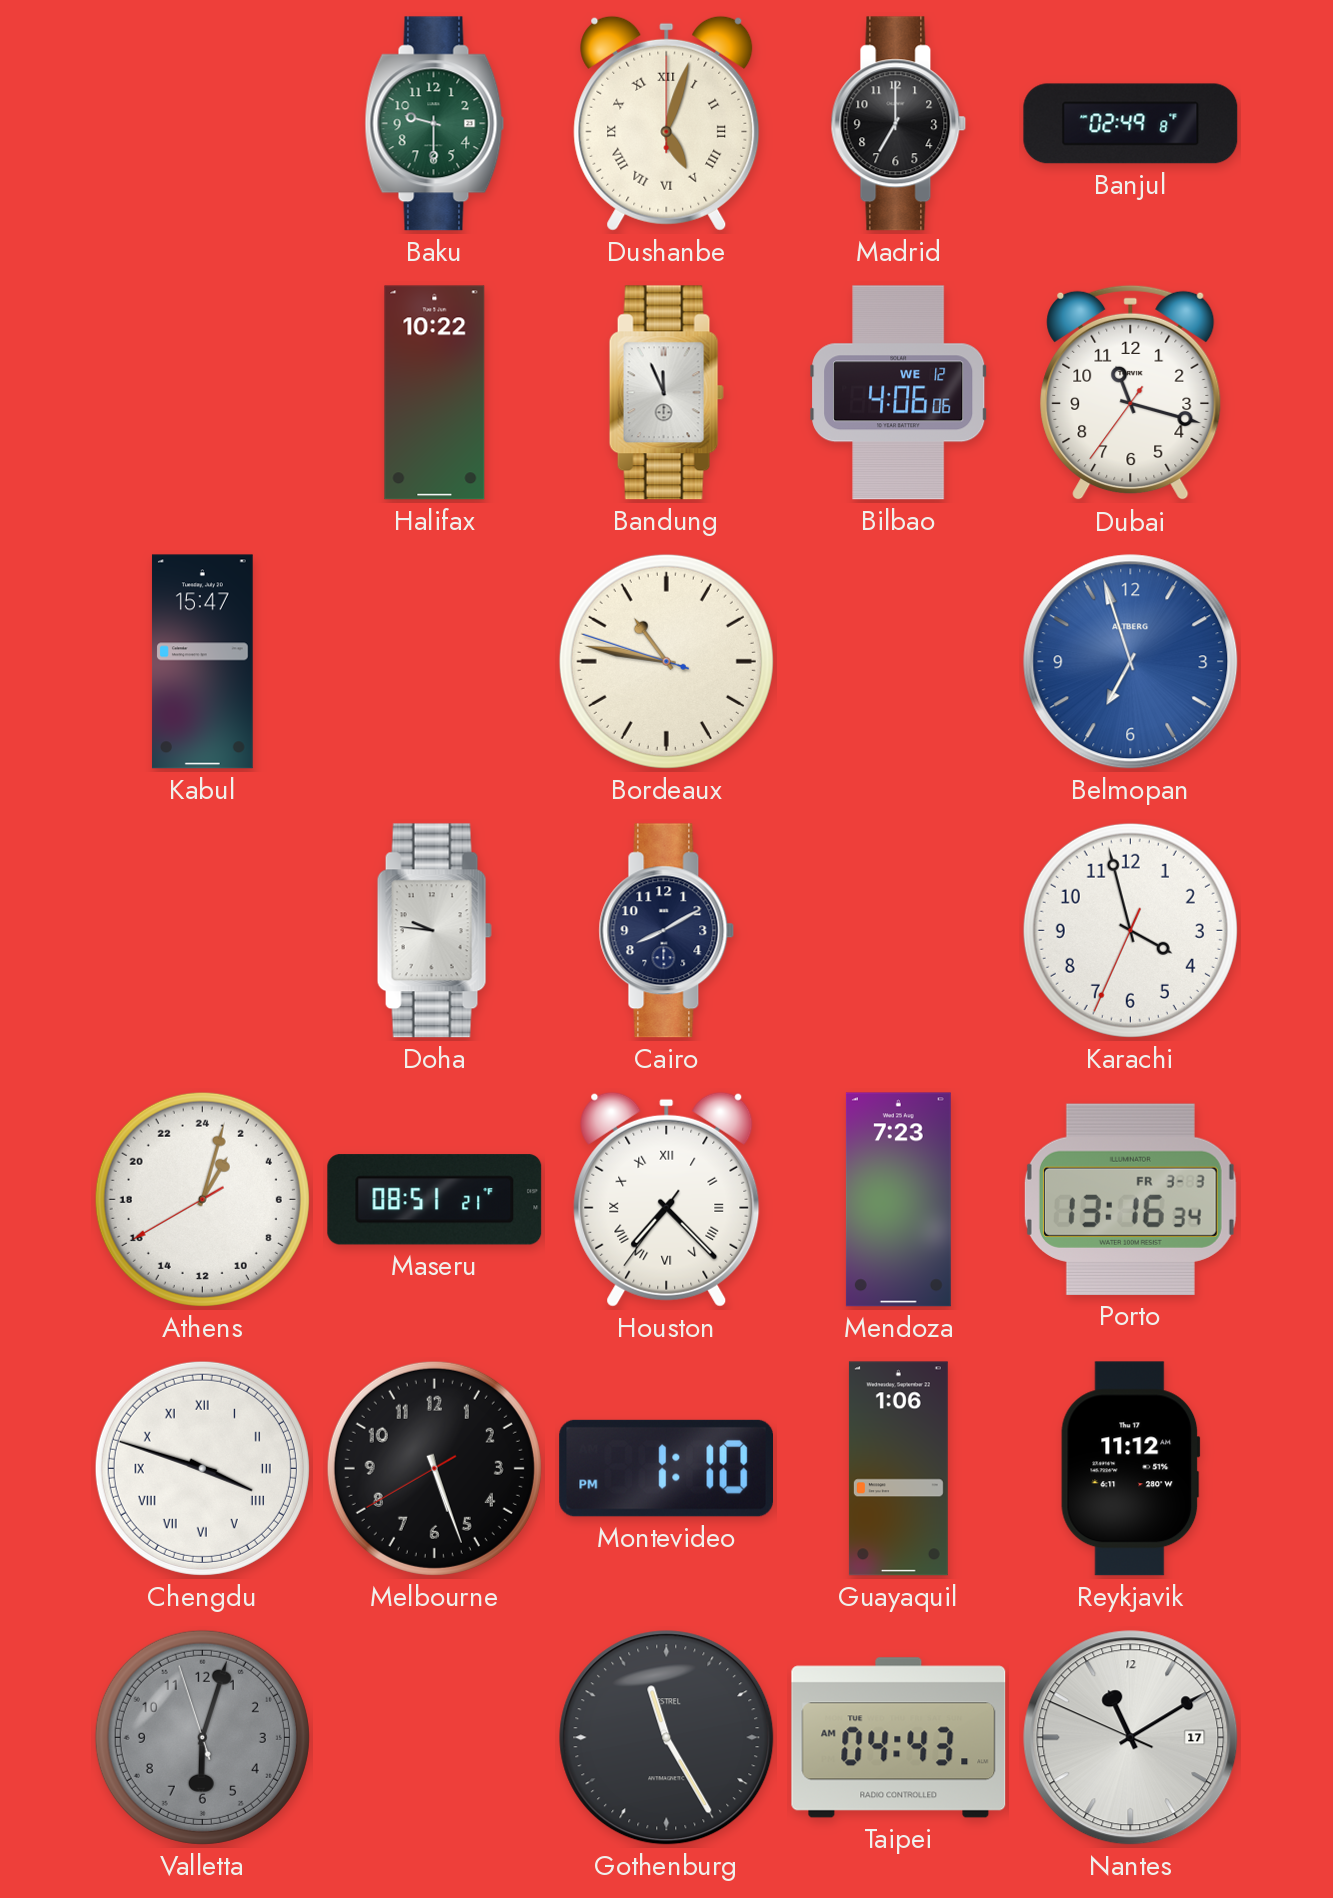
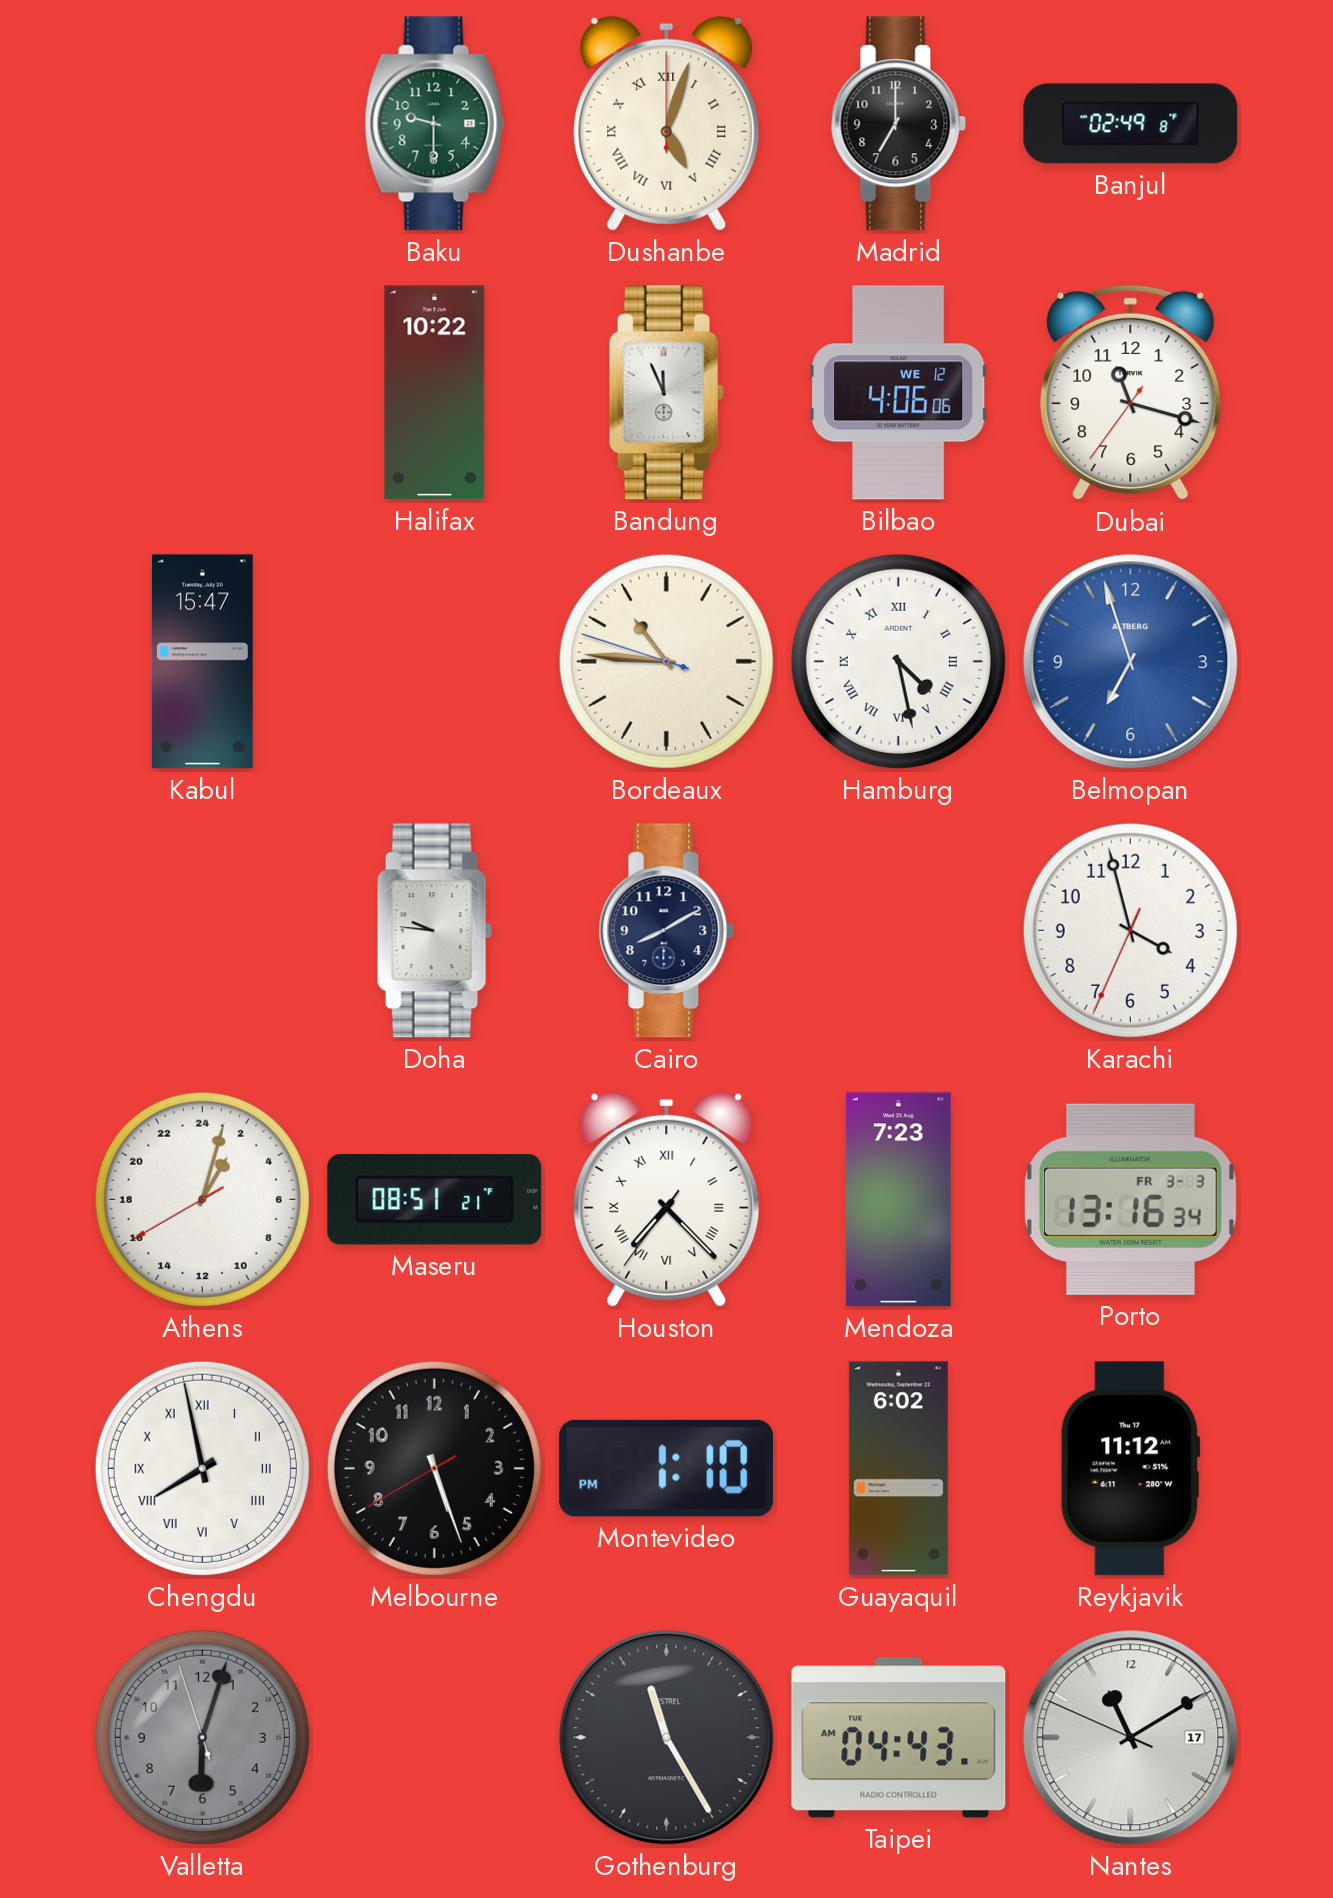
Bordeaux: 10:46 -> 10:45
Hamburg: none -> 4:28
Chengdu: 3:48 -> 7:58
Guayaquil: 1:06 -> 6:02
